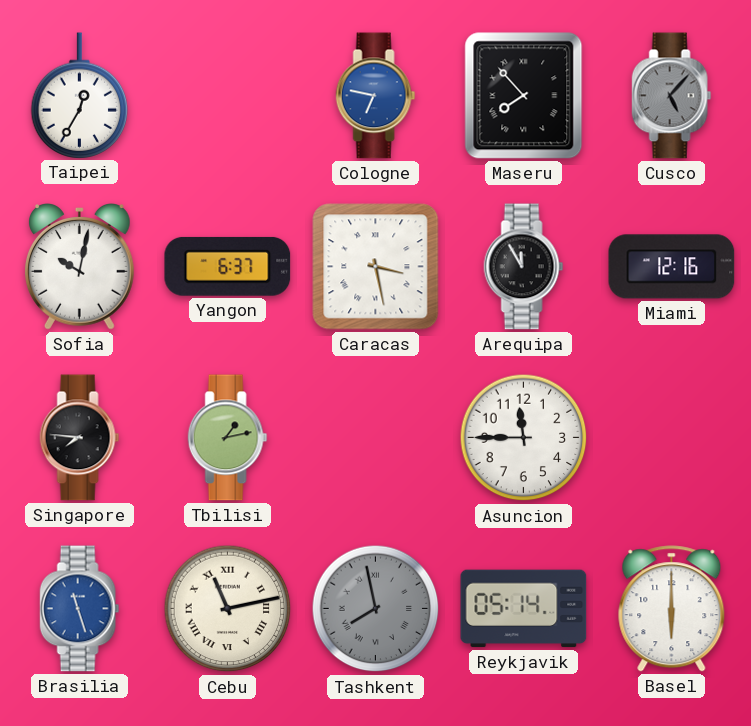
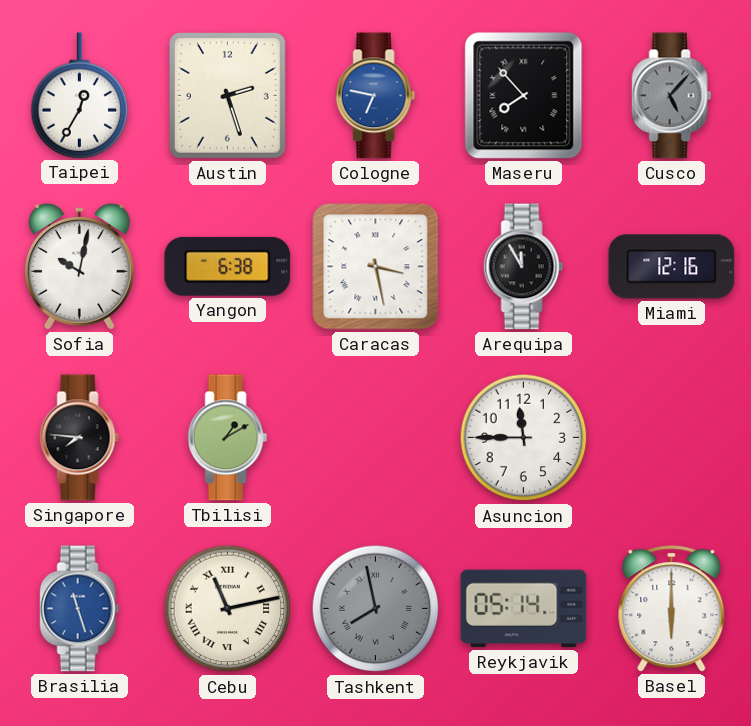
Austin: none -> 2:27
Yangon: 6:37 -> 6:38
Tbilisi: 1:13 -> 1:10
